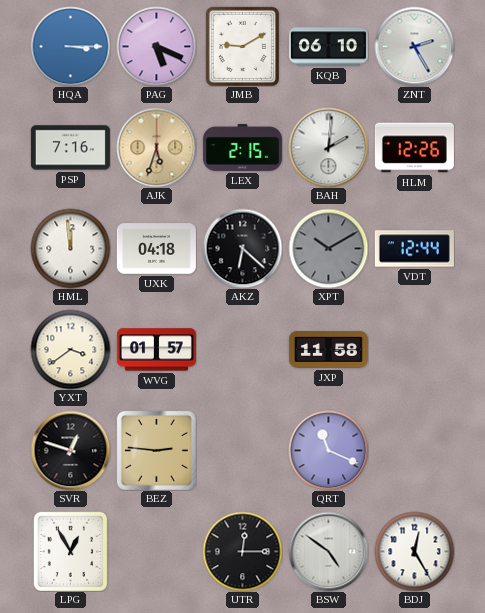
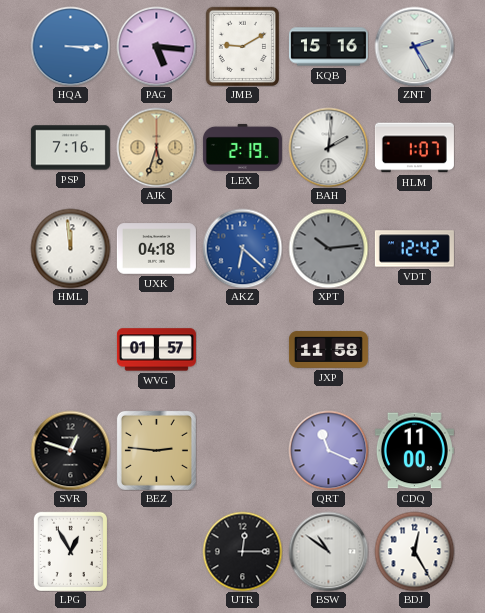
PAG: 5:19 -> 5:16
KQB: 06:10 -> 15:16
LEX: 2:15 -> 2:19
HLM: 12:26 -> 1:07
AKZ dial: black -> blue
XPT: 10:10 -> 10:14
VDT: 12:44 -> 12:42
YXT: 3:39 -> none
CDQ: none -> 11:00
BSW: 4:51 -> 10:51
